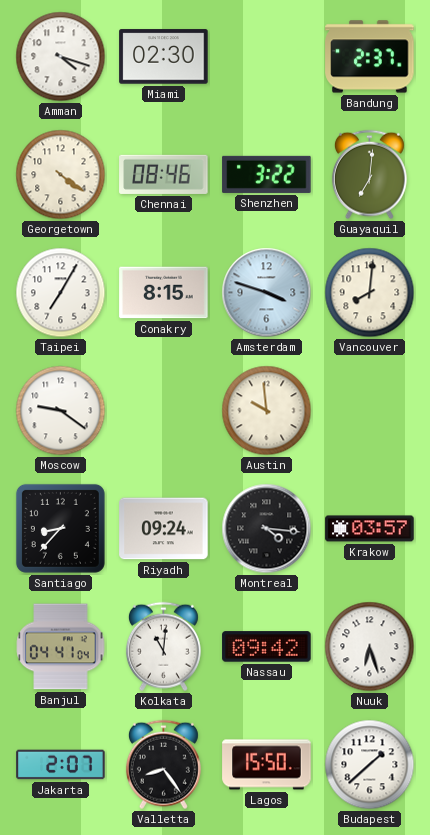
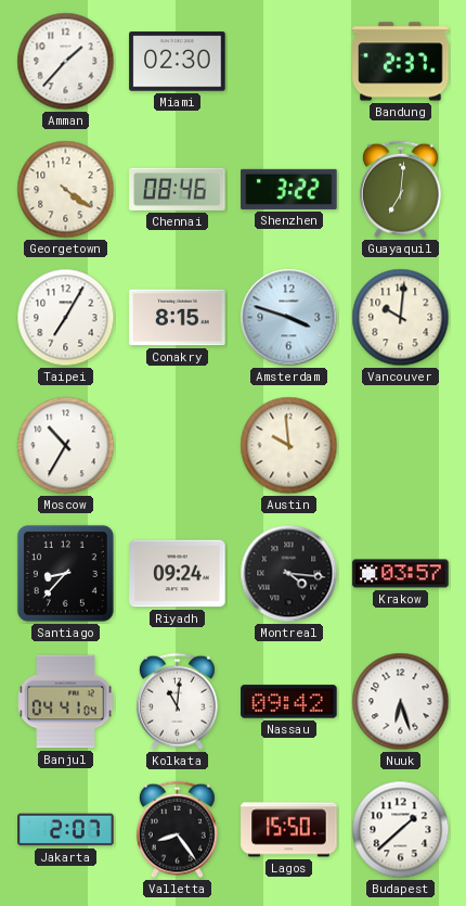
Amman: 4:18 -> 1:37
Vancouver: 8:01 -> 10:01
Moscow: 9:21 -> 10:35
